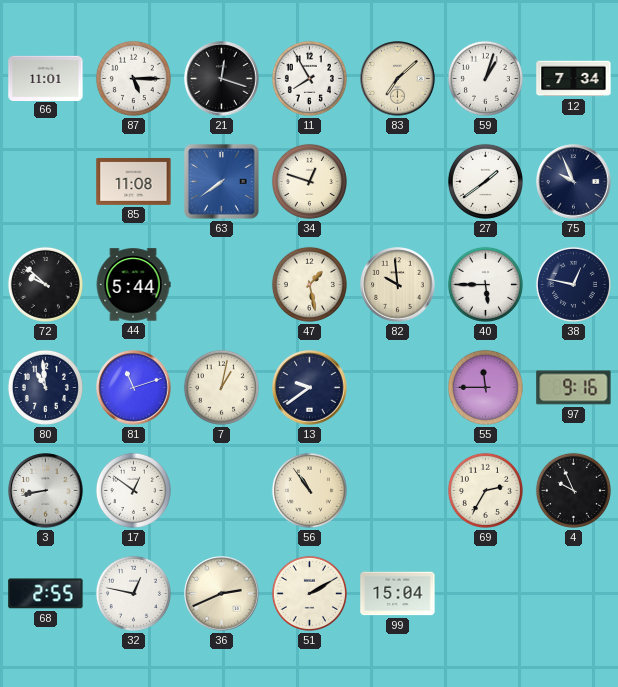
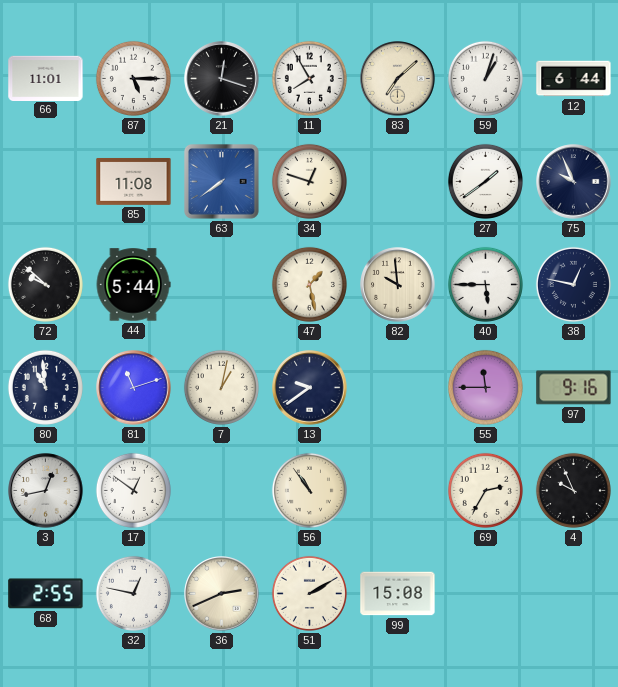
12: 7:34 -> 6:44
3: 8:43 -> 12:43
99: 15:04 -> 15:08
